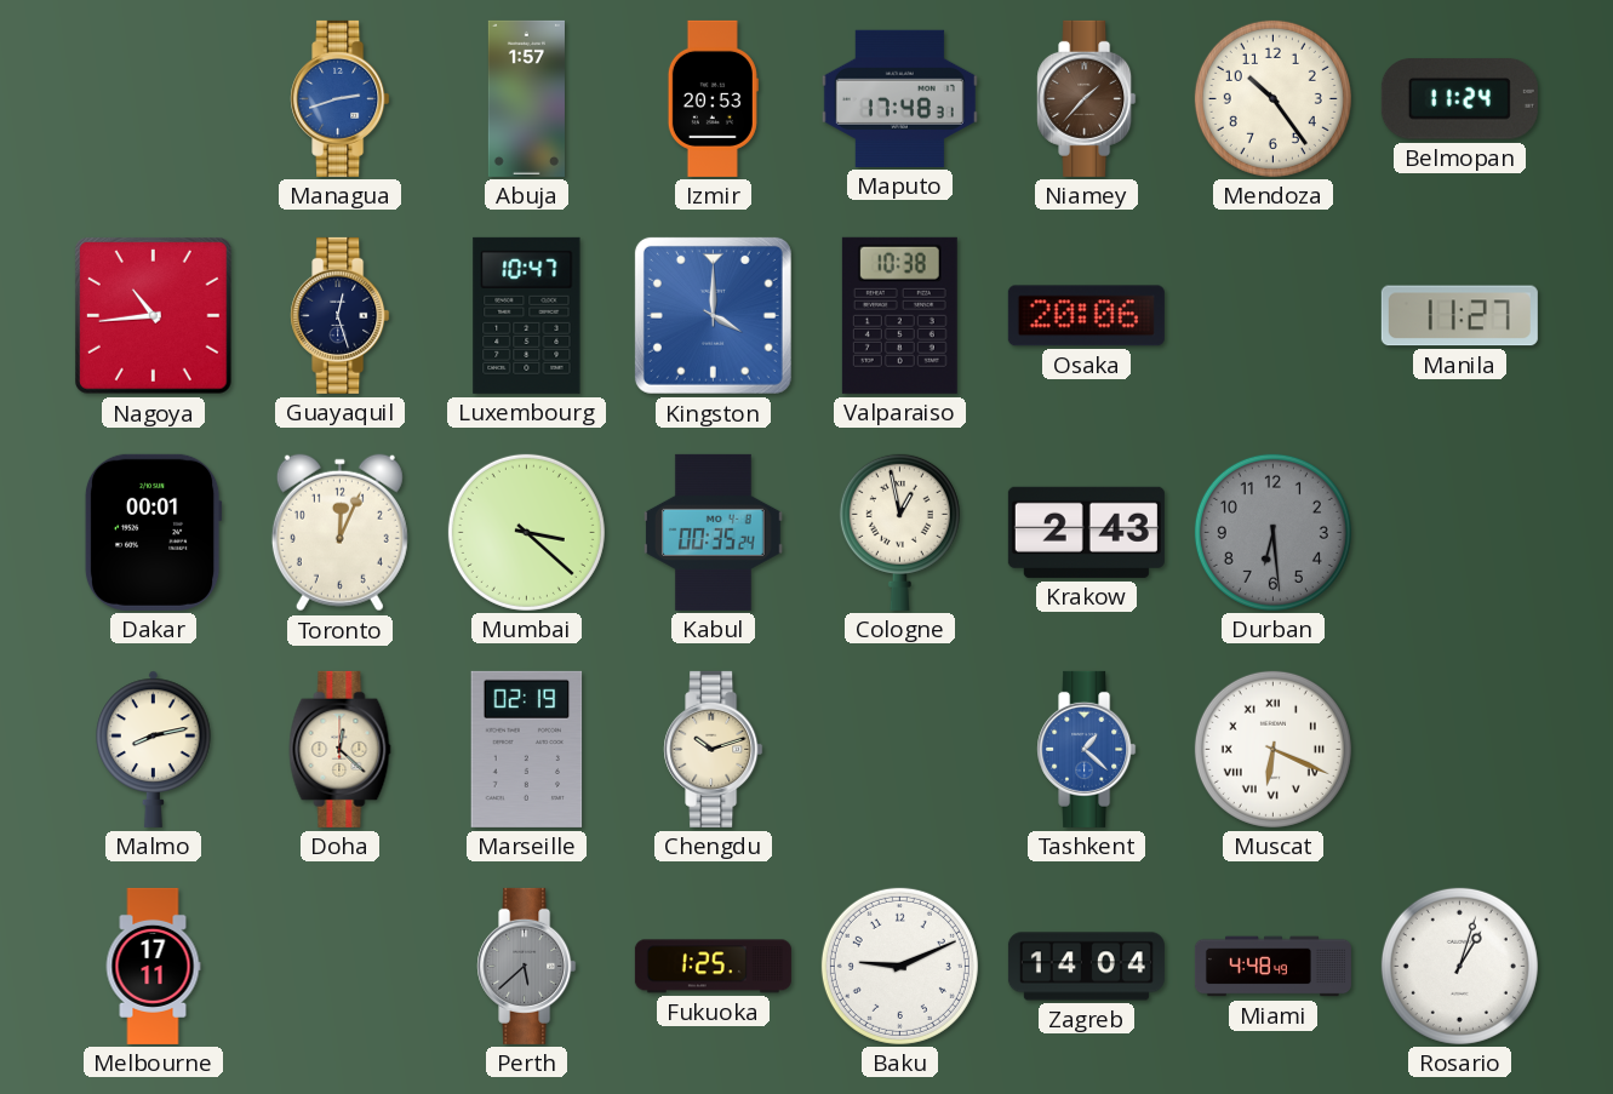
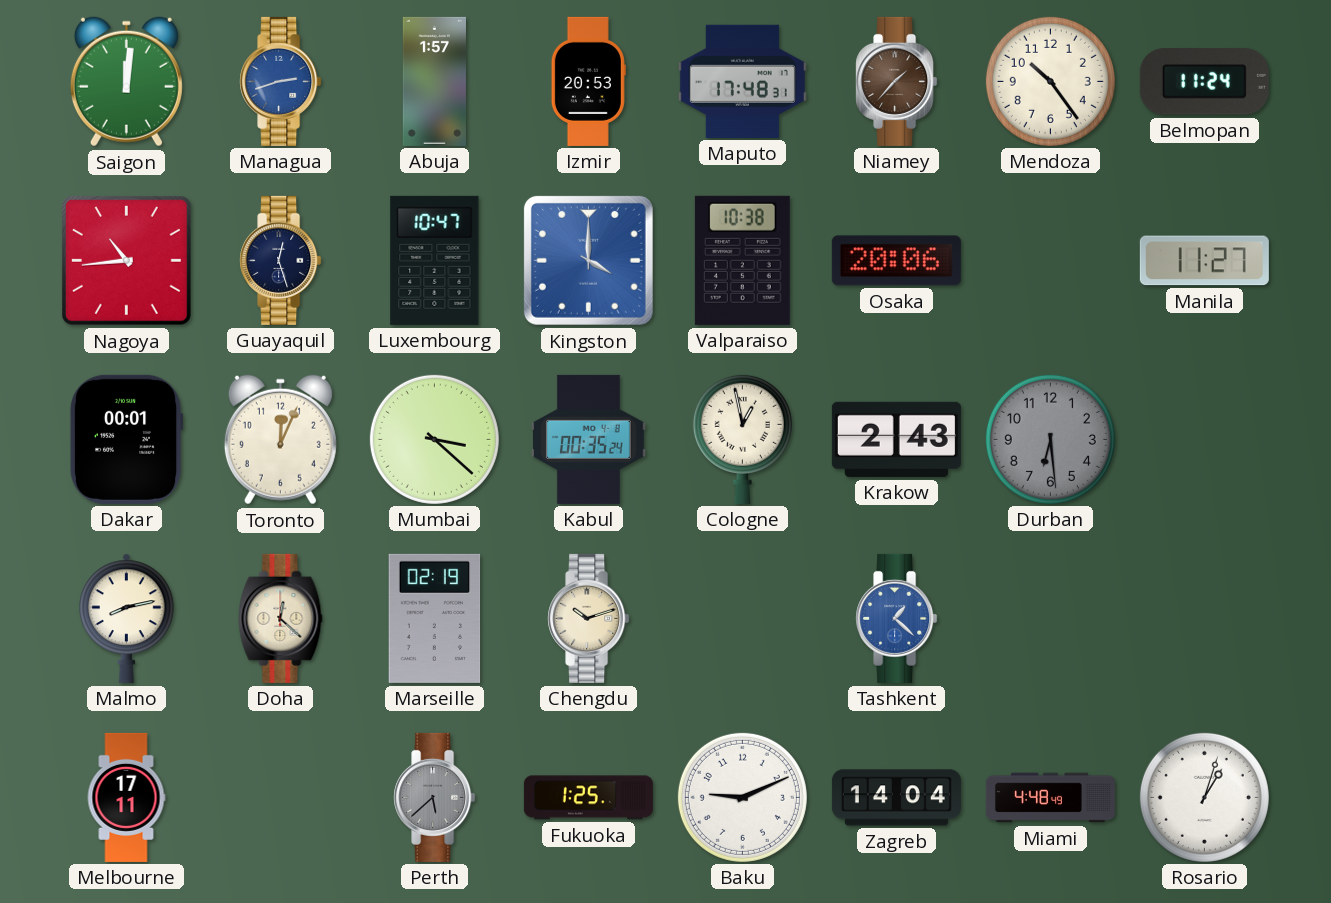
Saigon: none -> 12:01
Muscat: 6:19 -> none
